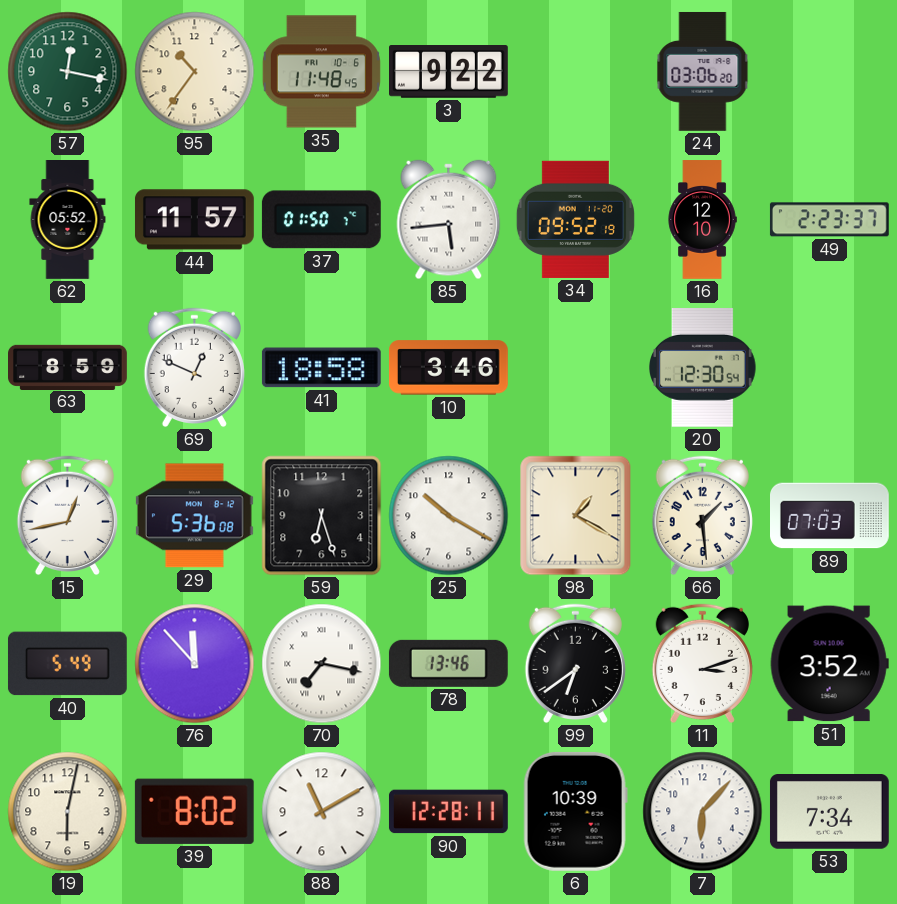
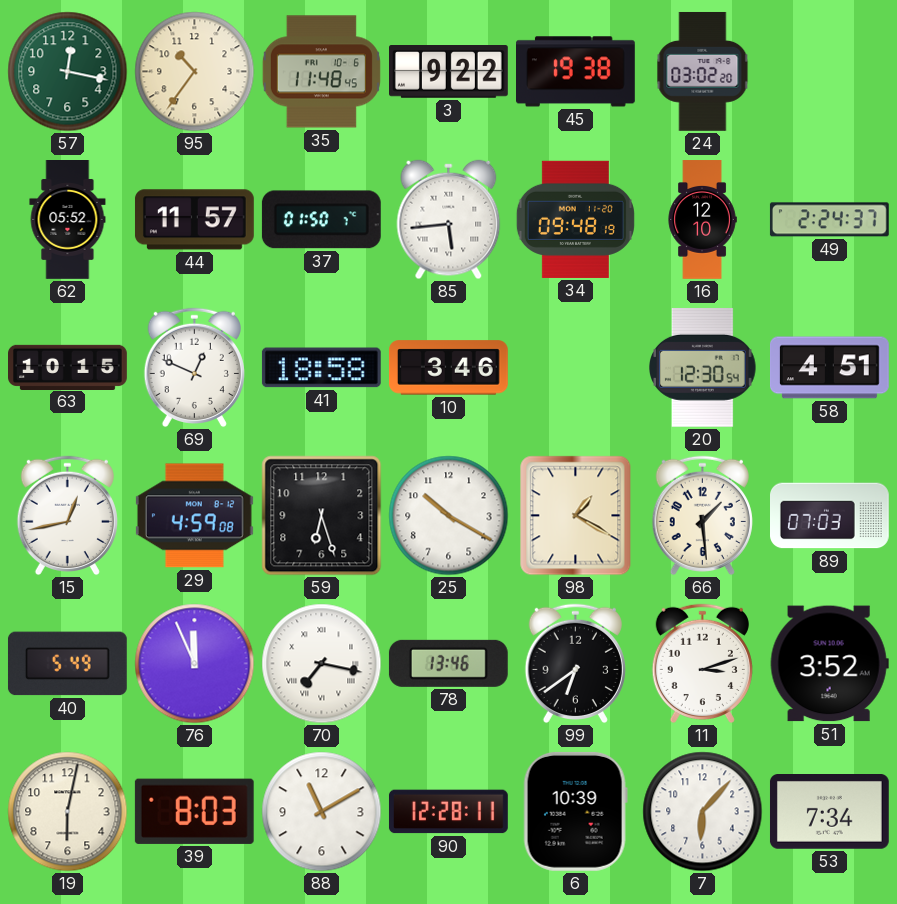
45: none -> 19:38
24: 03:06 -> 03:02
34: 09:52 -> 09:48
49: 2:23 -> 2:24
63: 8:59 -> 10:15
58: none -> 4:51
29: 5:36 -> 4:59
76: 11:53 -> 11:56
39: 8:02 -> 8:03
